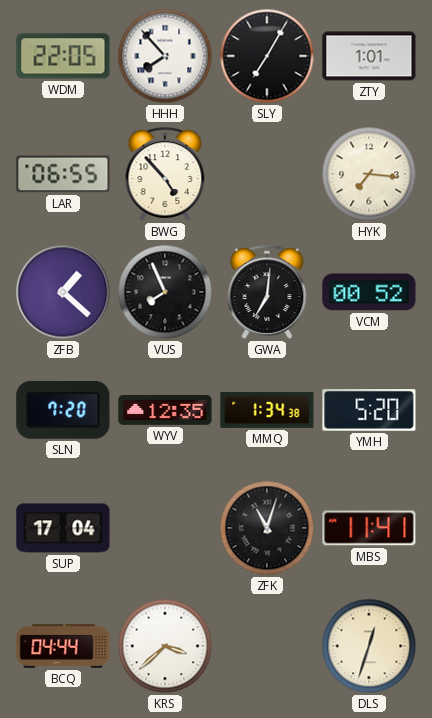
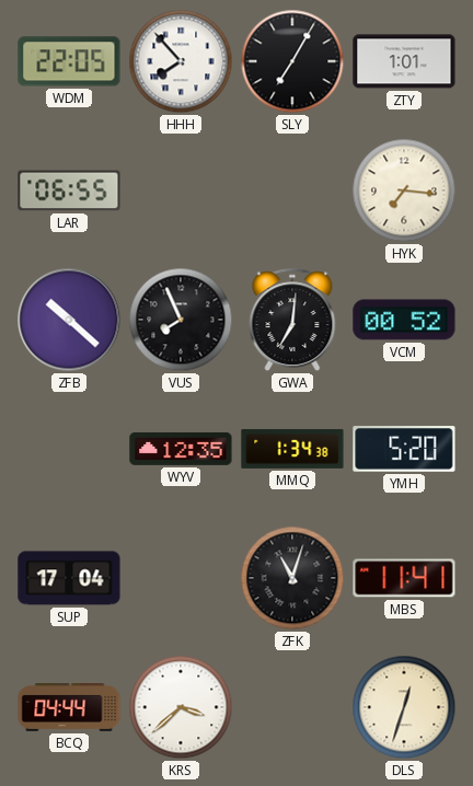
BWG: 4:53 -> none
ZFB: 1:22 -> 10:22
SLN: 7:20 -> none
